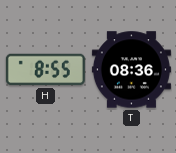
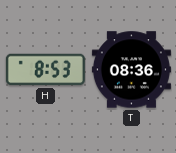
H: 8:55 -> 8:53
